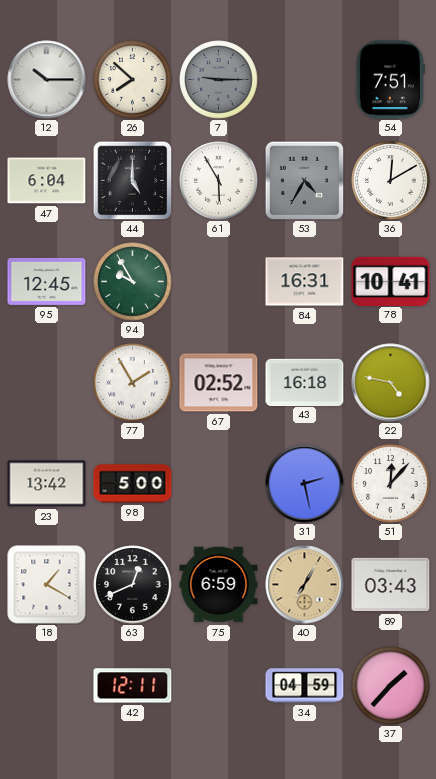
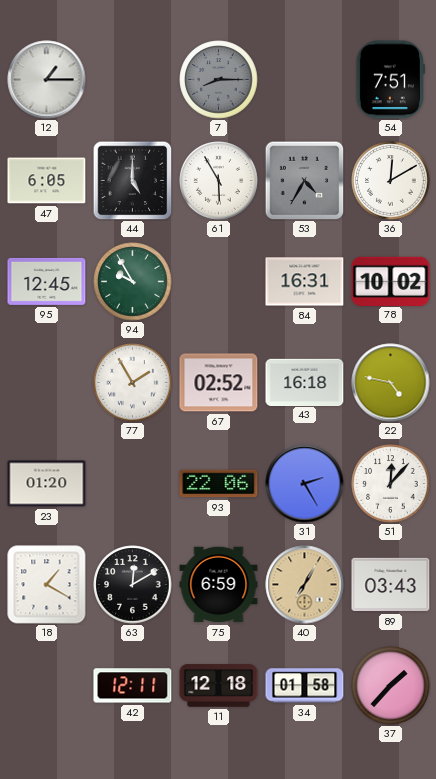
12: 10:15 -> 1:15
26: 7:52 -> none
7: 9:15 -> 8:15
47: 6:04 -> 6:05
78: 10:41 -> 10:02
23: 13:42 -> 01:20
98: 5:00 -> none
93: none -> 22:06
31: 2:28 -> 2:25
63: 12:41 -> 12:10
11: none -> 12:18
34: 04:59 -> 01:58
